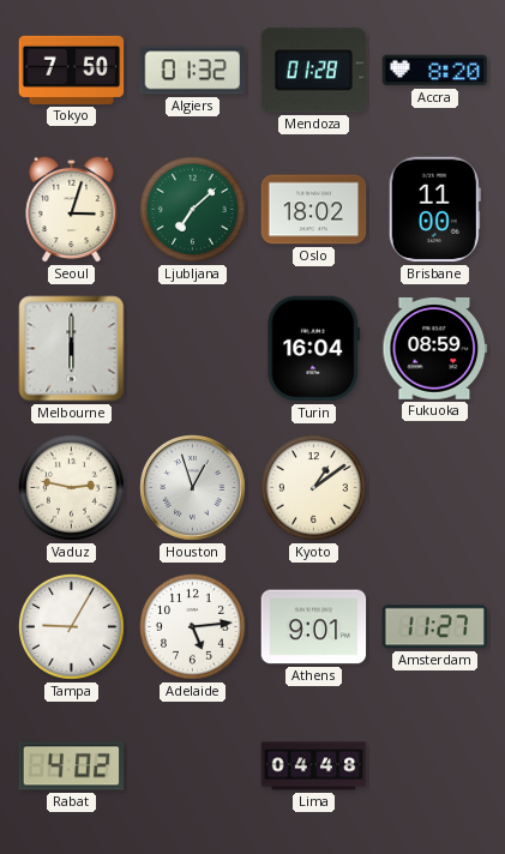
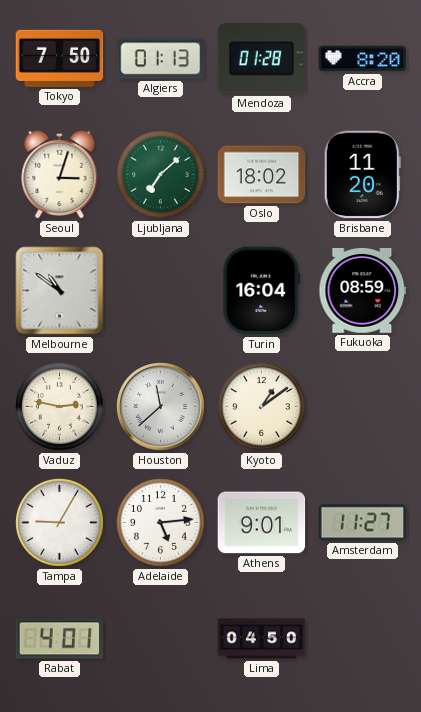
Algiers: 01:32 -> 01:13
Brisbane: 11:00 -> 11:20
Melbourne: 6:00 -> 10:51
Houston: 12:57 -> 11:38
Rabat: 4:02 -> 4:01
Lima: 04:48 -> 04:50
